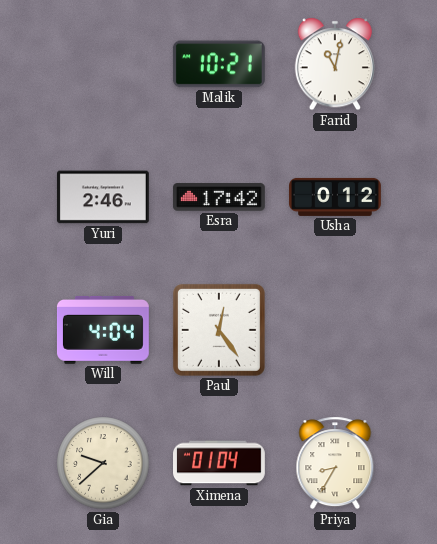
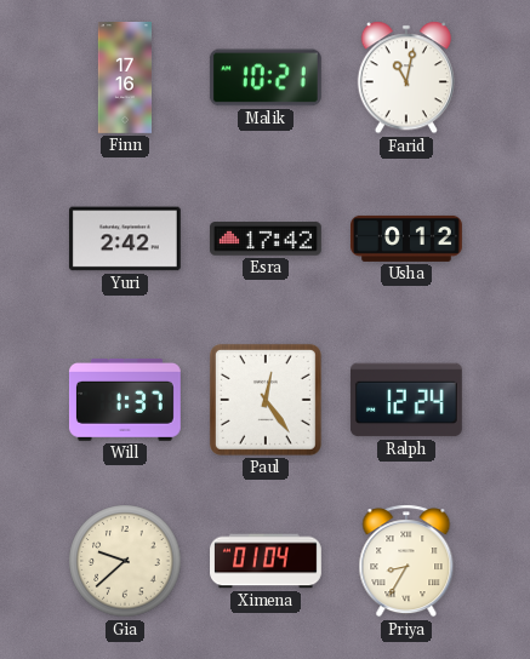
Finn: none -> 17:16
Yuri: 2:46 -> 2:42
Will: 4:04 -> 1:37
Ralph: none -> 12:24
